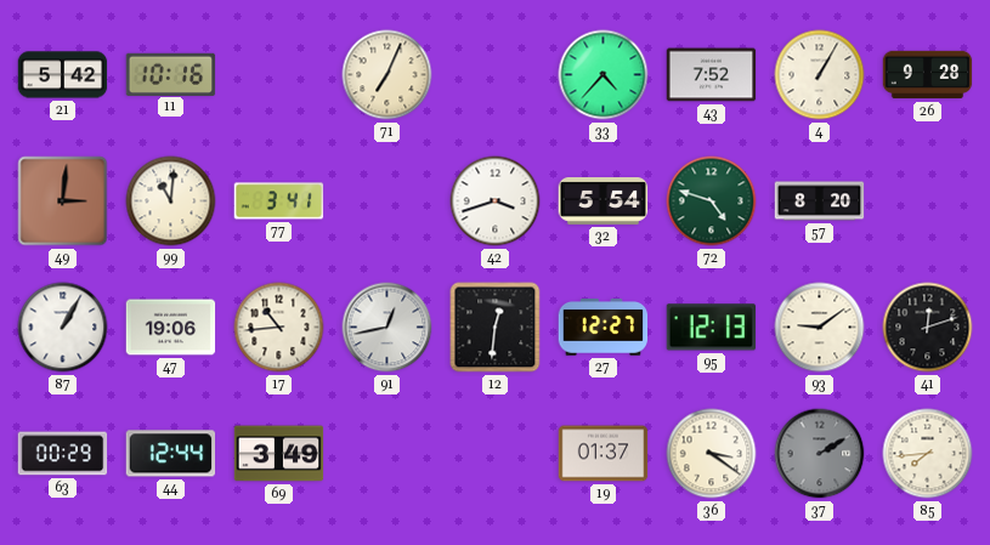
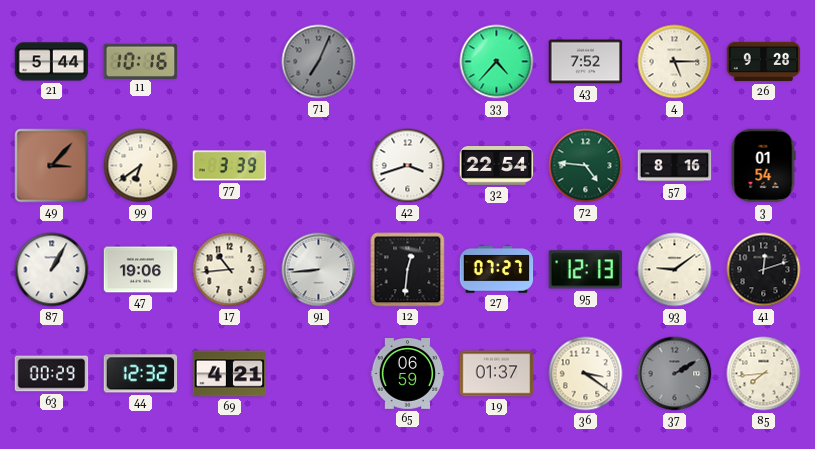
21: 5:42 -> 5:44
71 dial: cream -> grey
4: 1:05 -> 5:15
49: 3:01 -> 3:07
99: 11:01 -> 6:39
77: 3:41 -> 3:39
32: 5:54 -> 22:54
72: 4:48 -> 4:46
57: 8:20 -> 8:16
3: none -> 01:54
91: 12:43 -> 8:44
27: 12:27 -> 07:27
44: 12:44 -> 12:32
69: 3:49 -> 4:21
65: none -> 06:59
